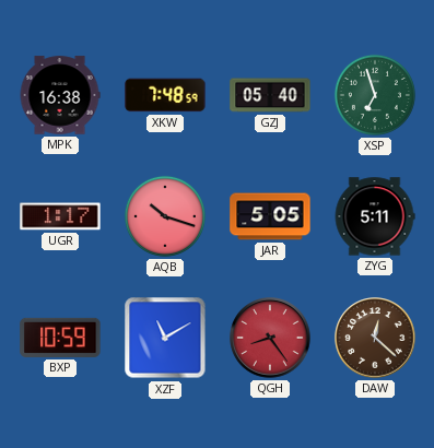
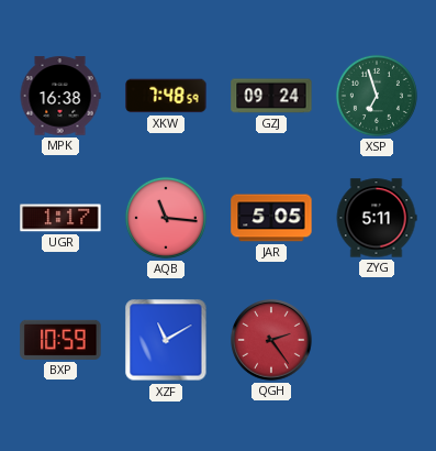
GZJ: 05:40 -> 09:24
AQB: 10:18 -> 11:16
QGH: 8:24 -> 2:24
DAW: 12:22 -> none
